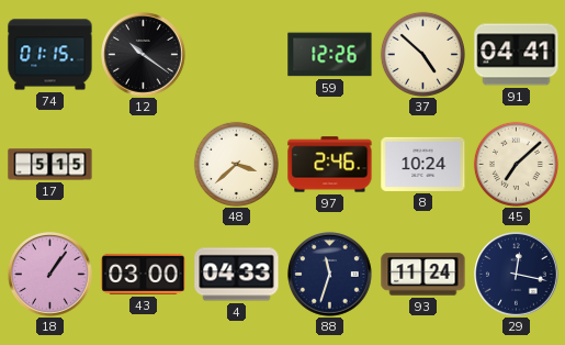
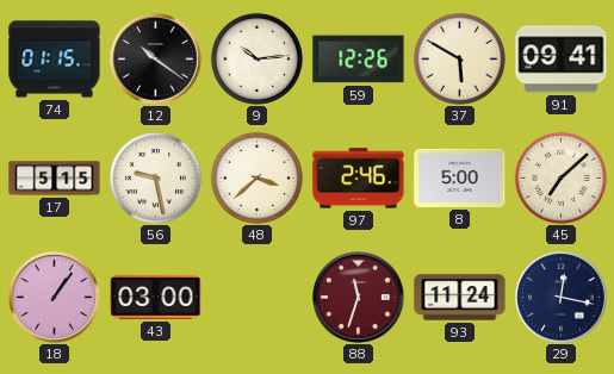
9: none -> 10:14
37: 4:52 -> 5:50
91: 04:41 -> 09:41
56: none -> 9:28
8: 10:24 -> 5:00
4: 04:33 -> none
88 dial: navy -> burgundy
